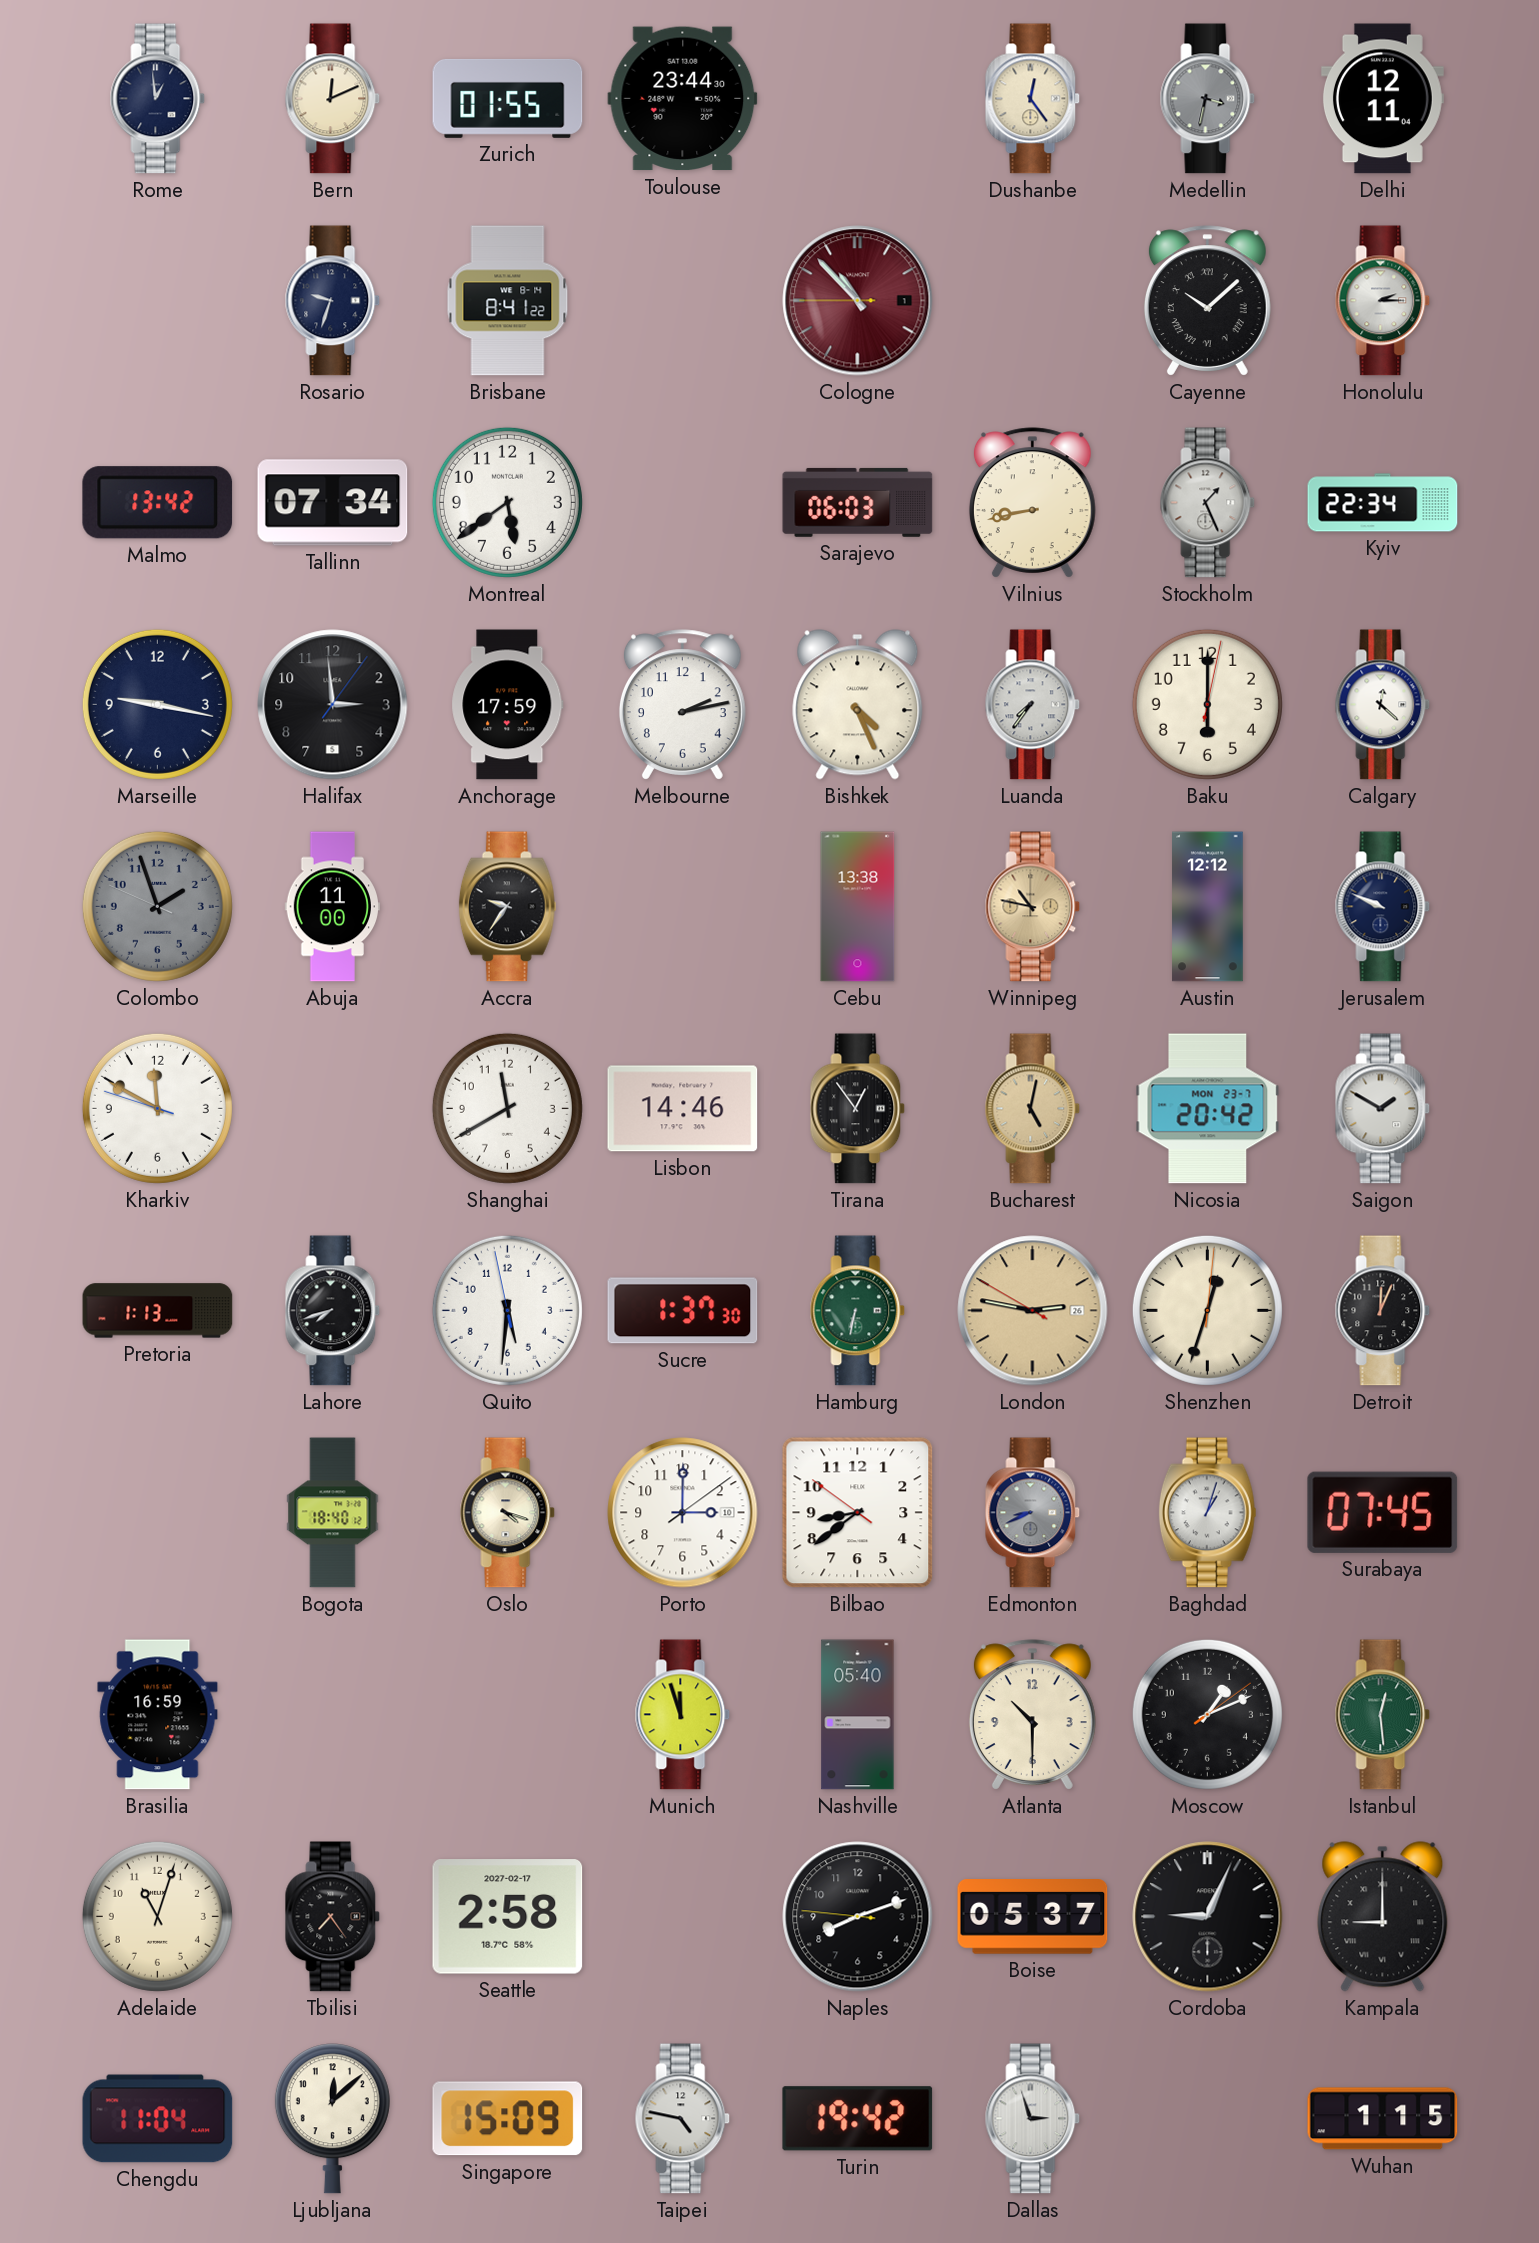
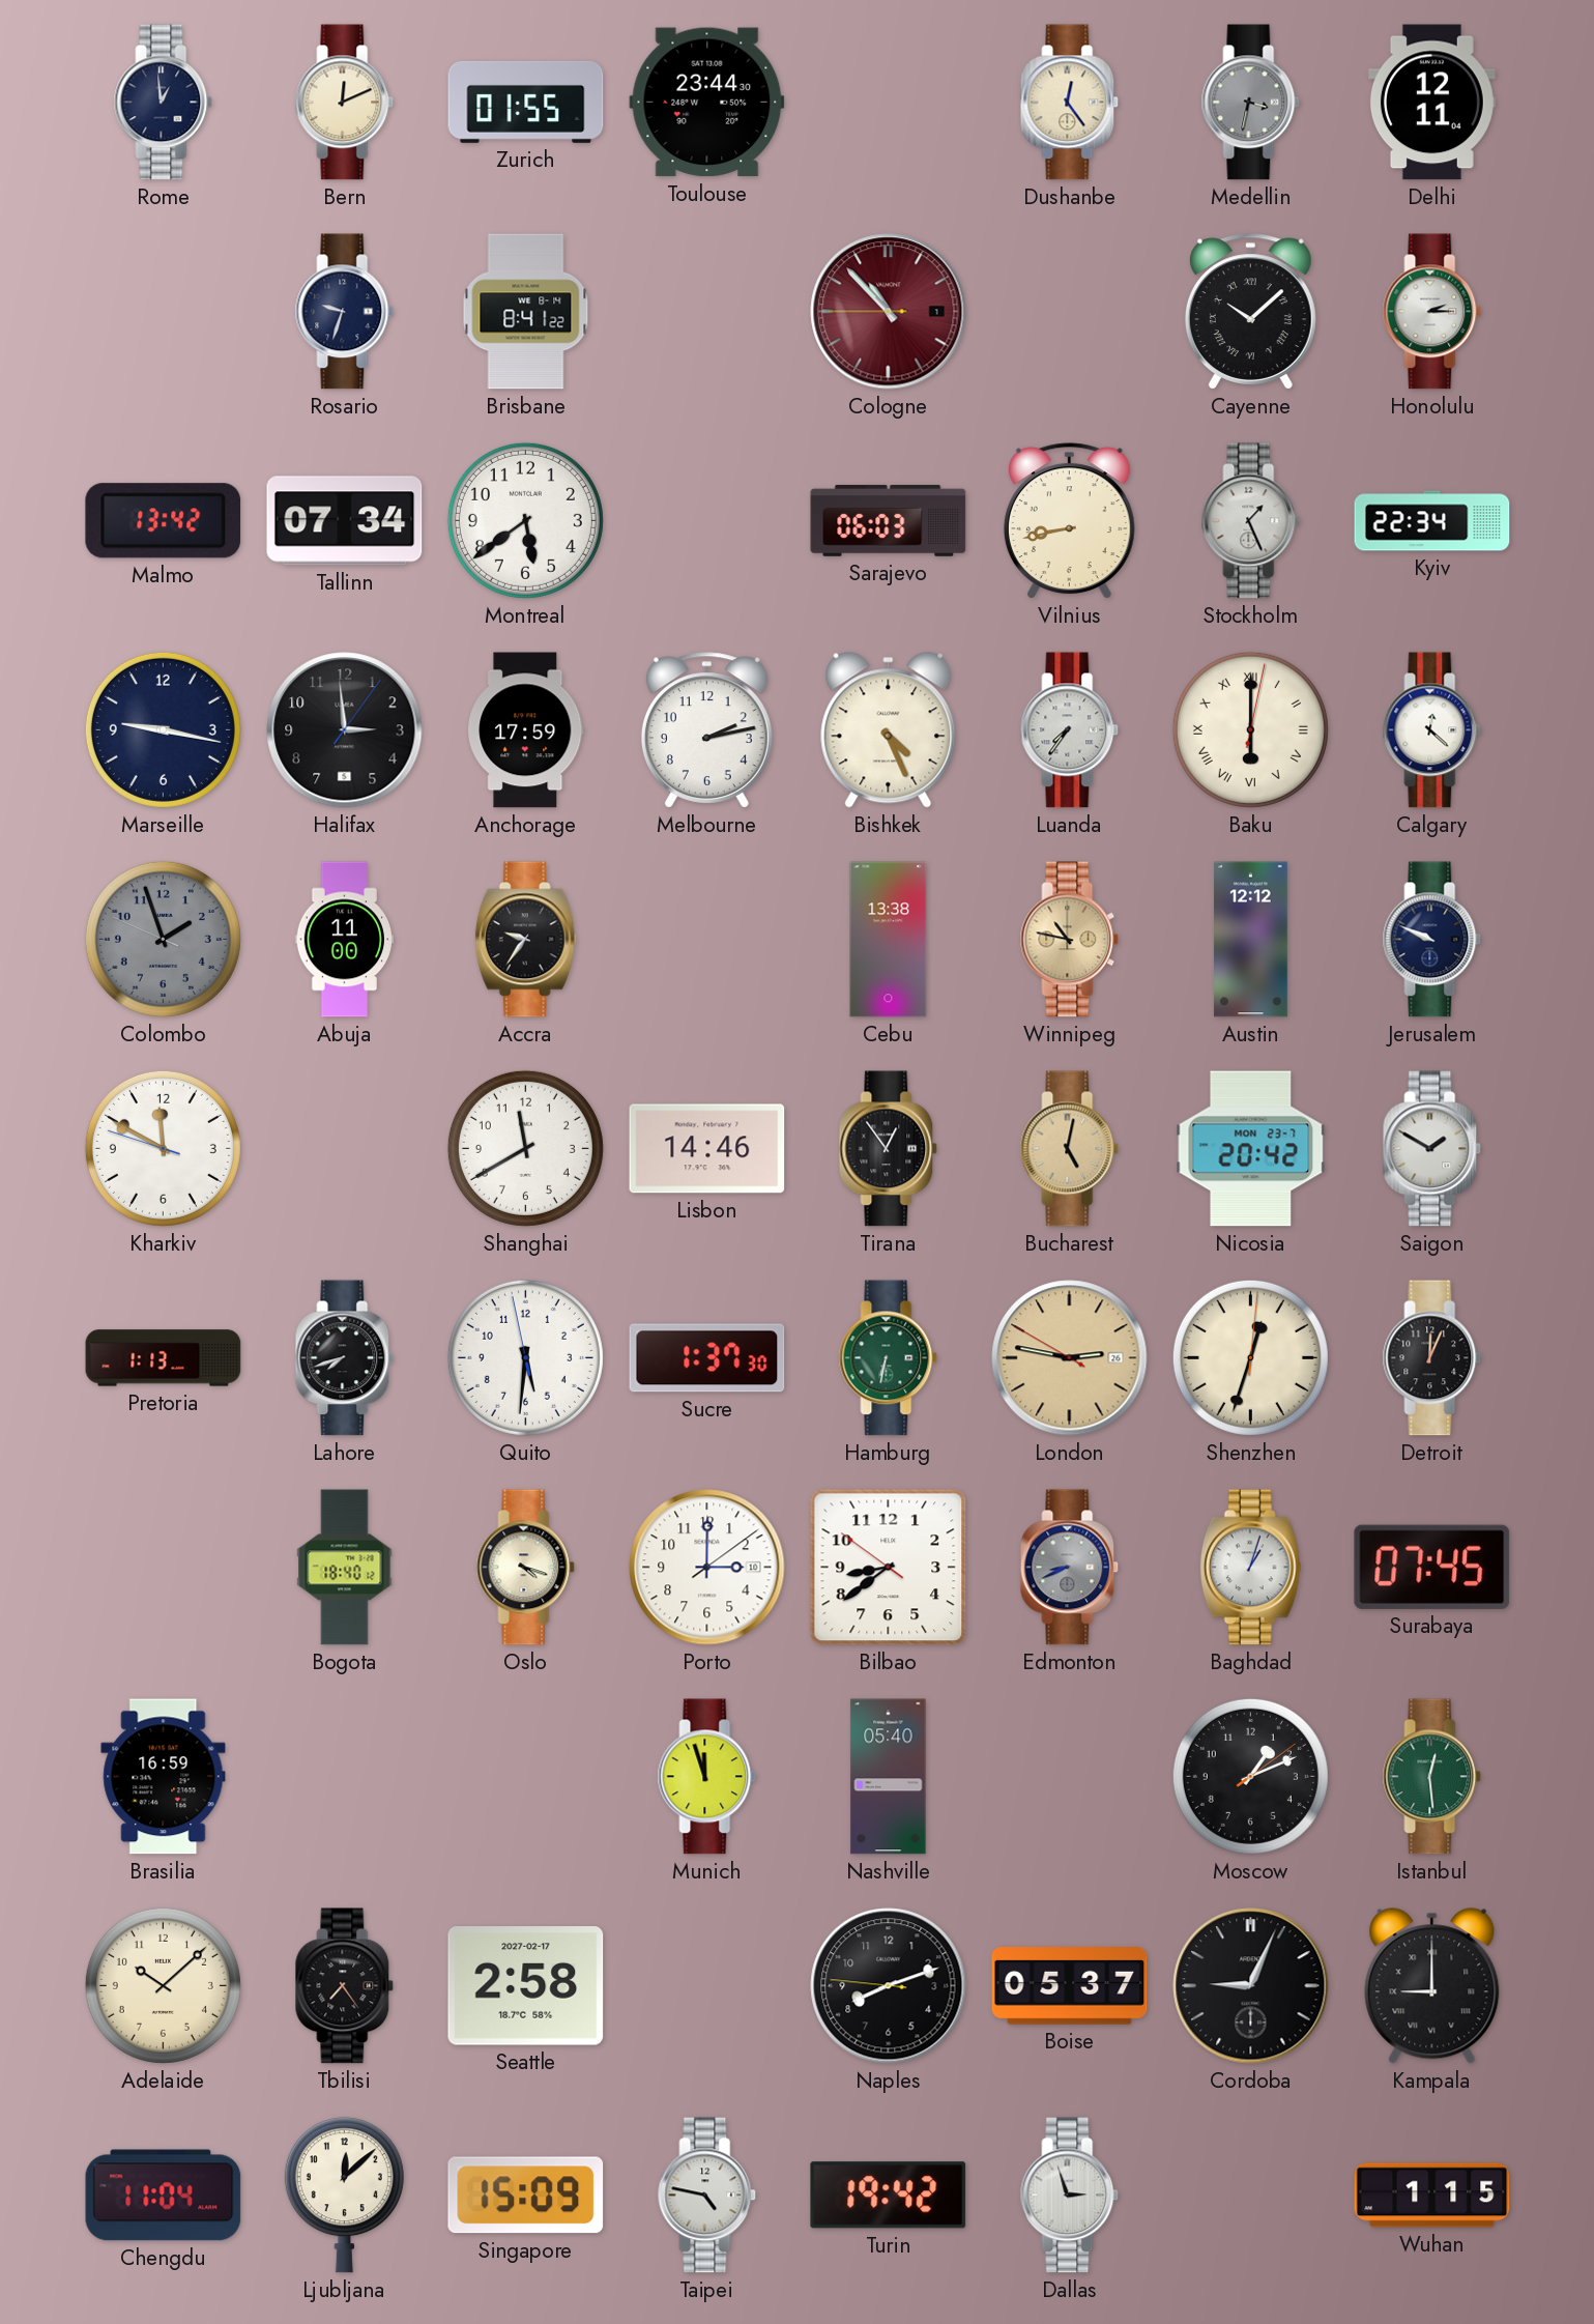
Baku numerals: Arabic -> Roman
Atlanta: 10:30 -> none
Adelaide: 11:03 -> 10:08
